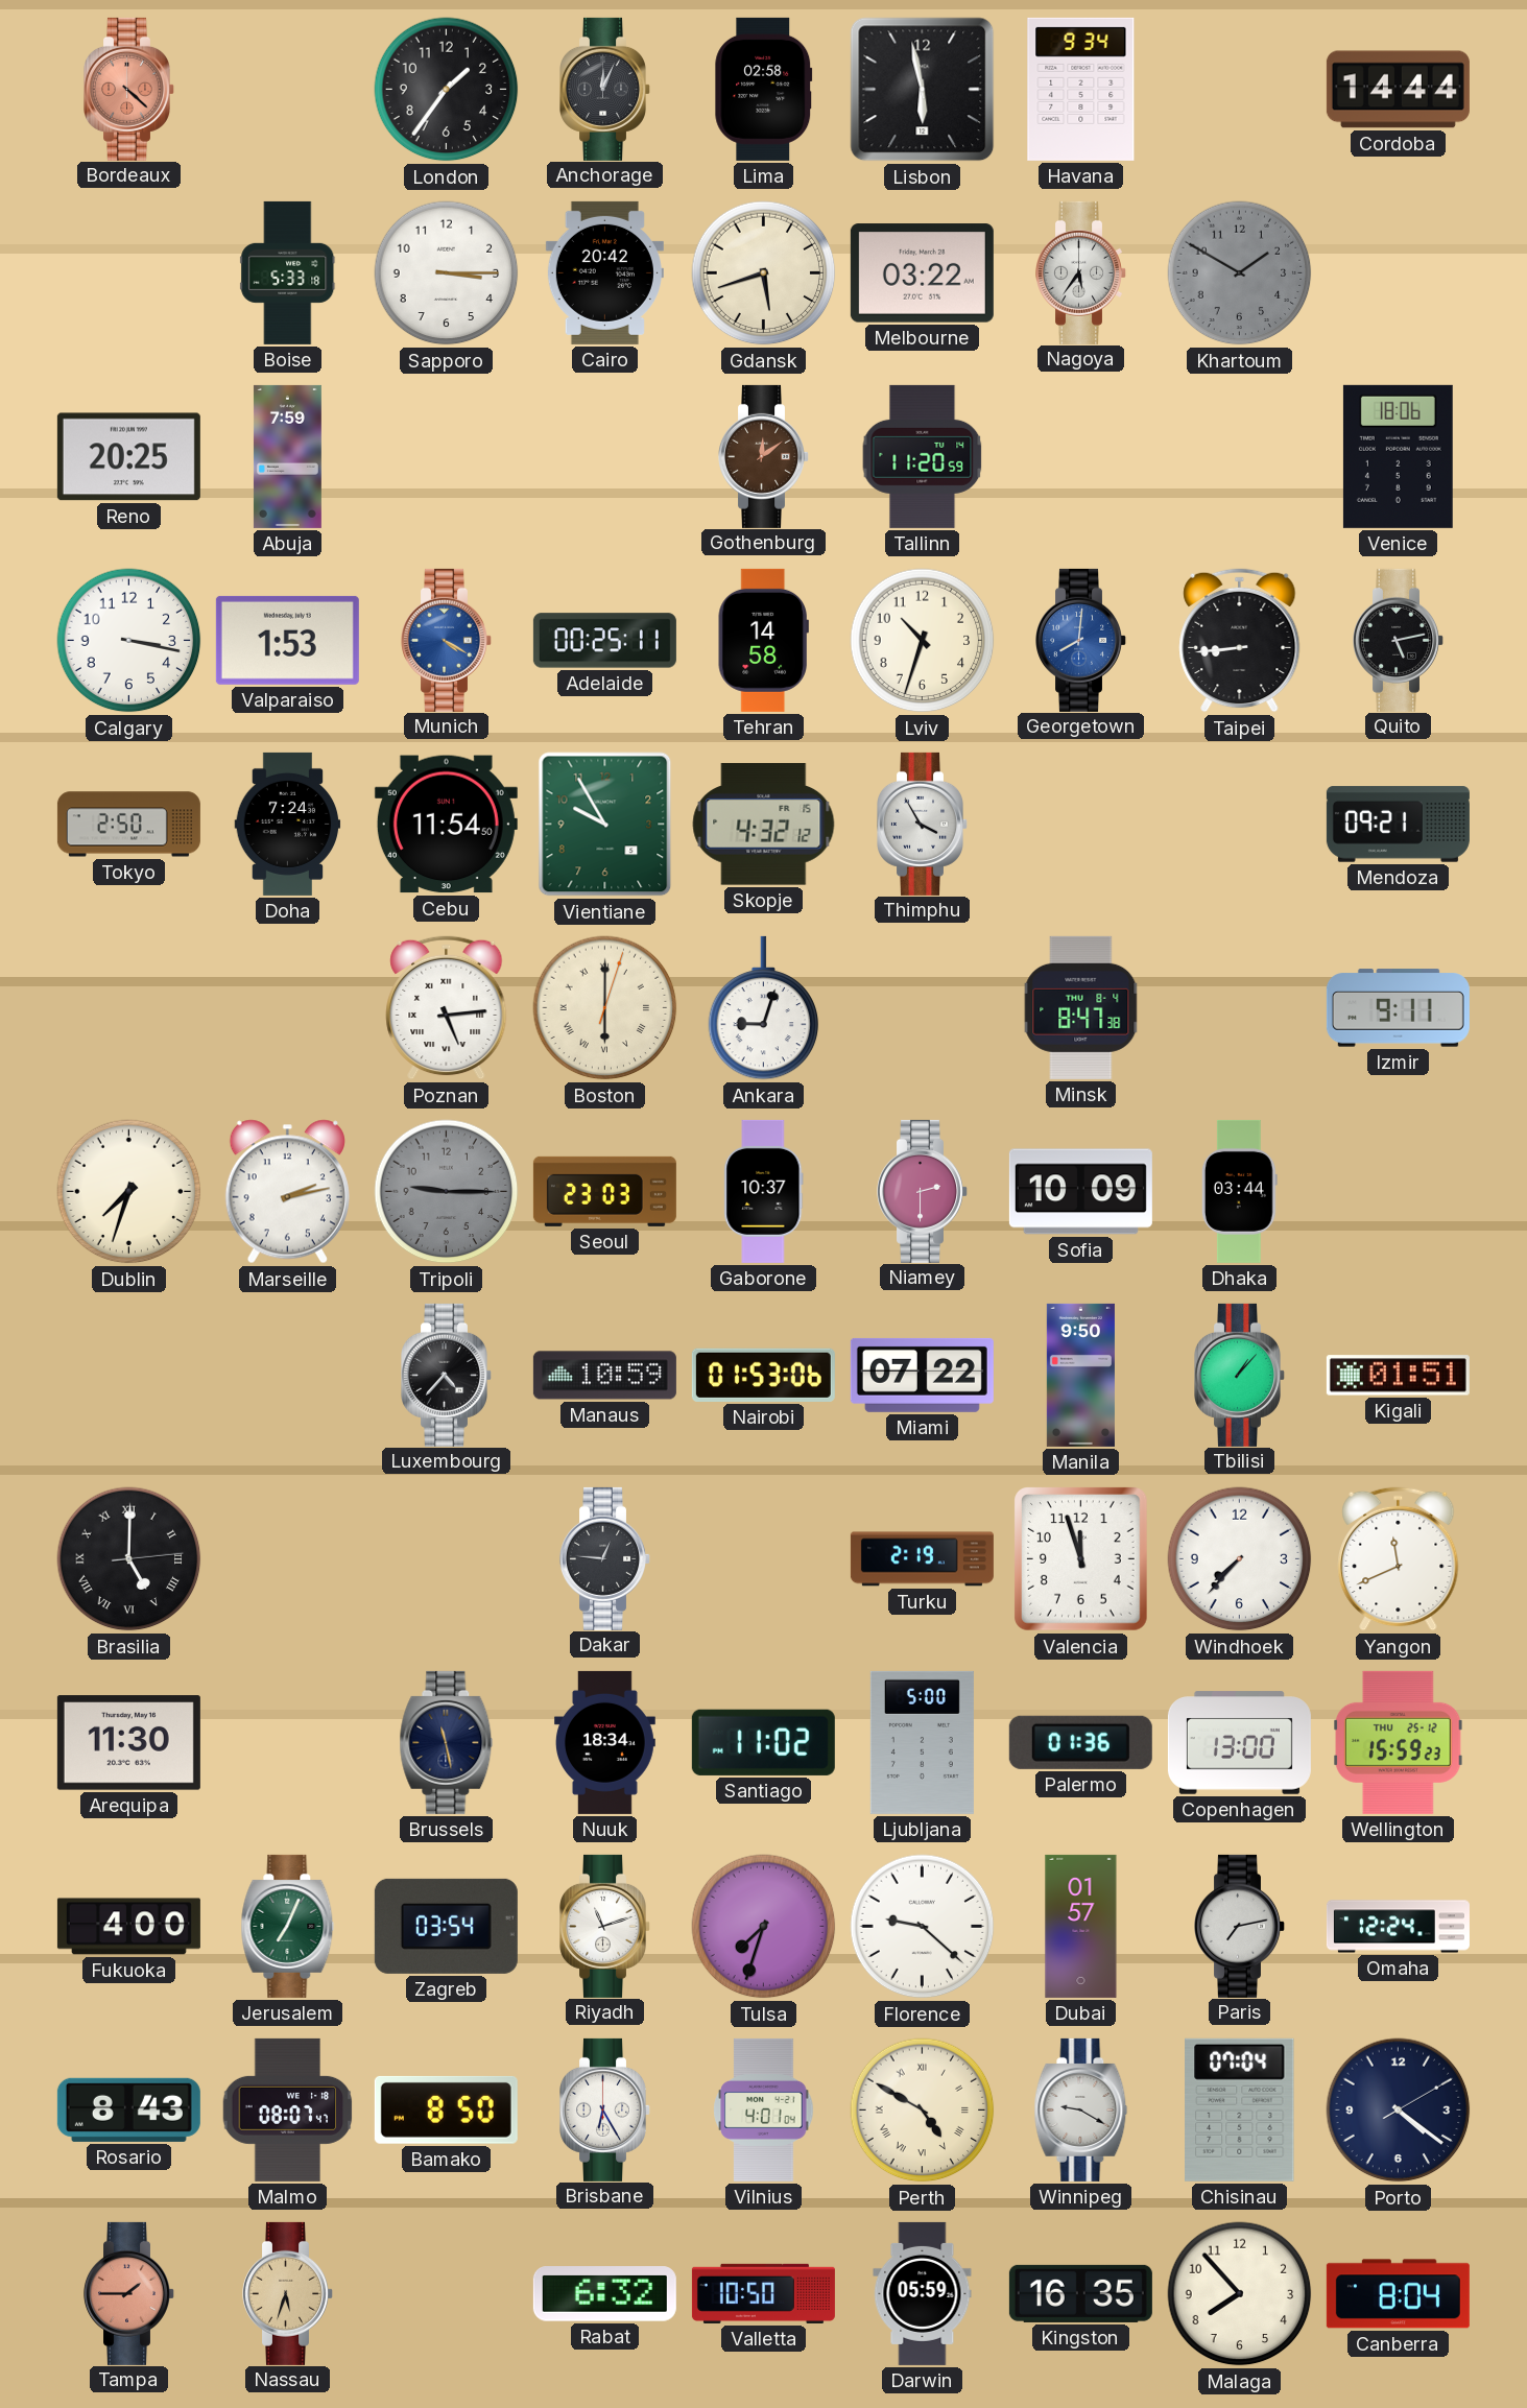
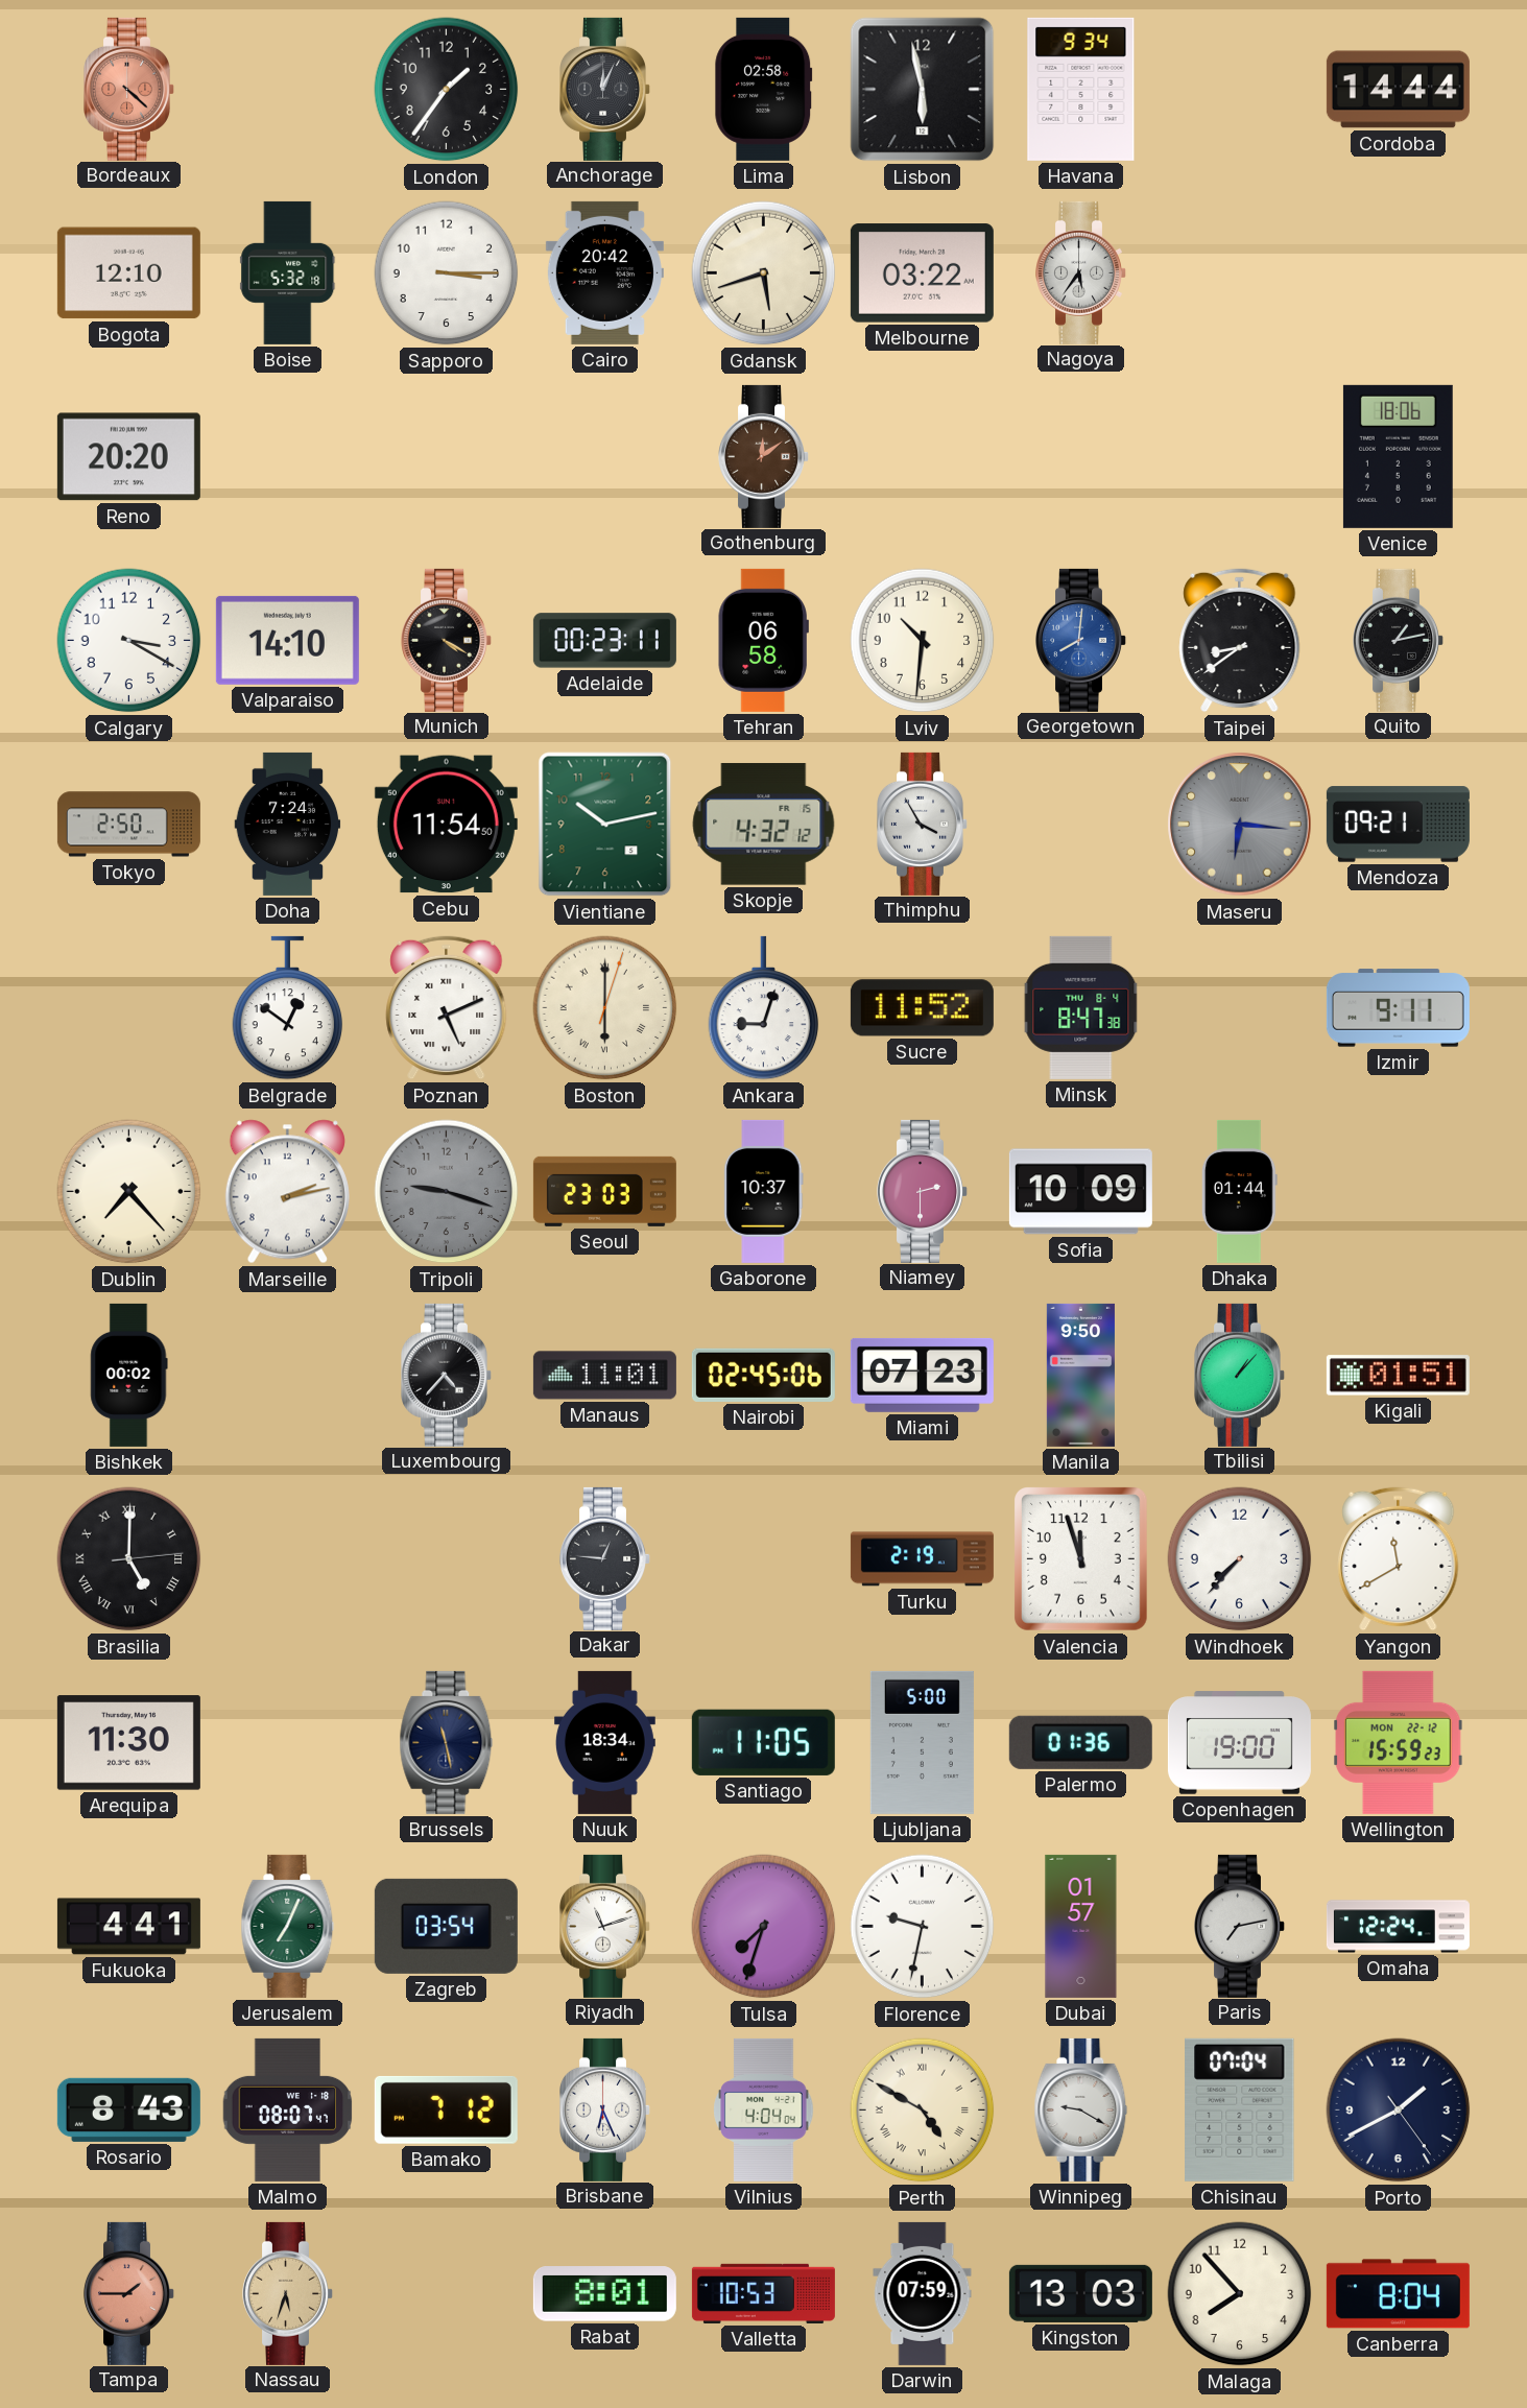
Bogota: none -> 12:10
Boise: 5:33 -> 5:32
Khartoum: 1:50 -> none
Reno: 20:25 -> 20:20
Abuja: 7:59 -> none
Tallinn: 11:20 -> none
Calgary: 3:17 -> 3:20
Valparaiso: 1:53 -> 14:10
Munich dial: blue -> black
Adelaide: 00:25 -> 00:23
Tehran: 14:58 -> 06:58
Lviv: 10:33 -> 10:31
Taipei: 8:44 -> 8:39
Quito: 5:13 -> 1:13
Vientiane: 9:55 -> 10:13
Maseru: none -> 6:16
Belgrade: none -> 12:51
Poznan: 5:14 -> 5:11
Sucre: none -> 11:52
Dublin: 7:33 -> 7:23
Tripoli: 9:15 -> 9:18
Dhaka: 03:44 -> 01:44
Bishkek: none -> 00:02
Manaus: 10:59 -> 11:01
Nairobi: 01:53 -> 02:45
Miami: 07:22 -> 07:23
Yangon: 11:41 -> 11:40
Santiago: 11:02 -> 11:05
Copenhagen: 13:00 -> 19:00
Wellington date: THU 25-12 -> MON 22-12
Fukuoka: 4:00 -> 4:41
Florence: 9:22 -> 9:32
Bamako: 8:50 -> 7:12
Brisbane: 6:25 -> 6:26
Vilnius: 4:01 -> 4:04
Porto: 4:21 -> 1:40
Rabat: 6:32 -> 8:01
Valletta: 10:50 -> 10:53
Darwin: 05:59 -> 07:59
Kingston: 16:35 -> 13:03
